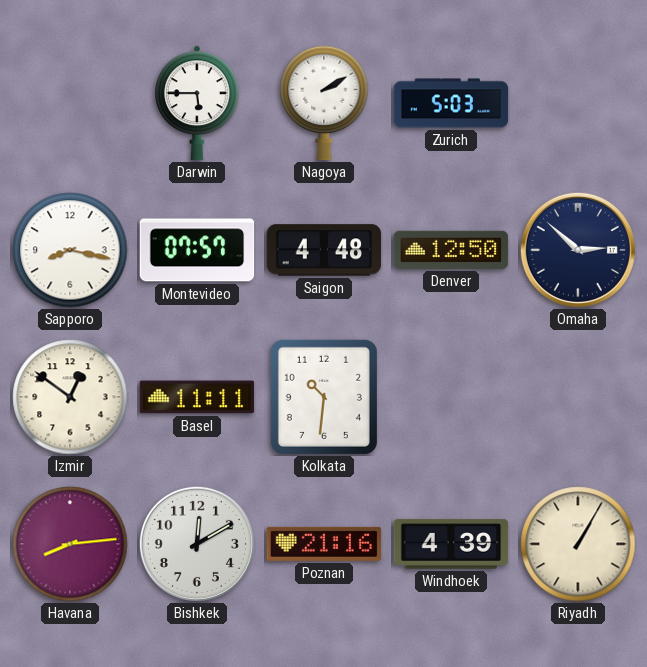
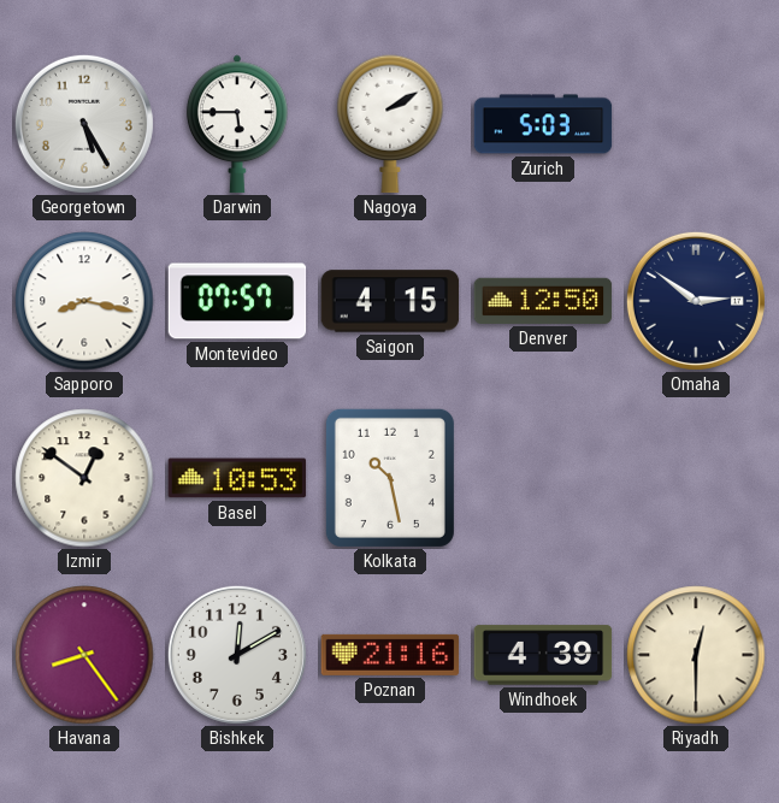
Georgetown: none -> 5:25
Saigon: 4:48 -> 4:15
Omaha: 2:52 -> 2:51
Basel: 11:11 -> 10:53
Kolkata: 10:31 -> 10:28
Havana: 8:14 -> 8:24
Riyadh: 1:05 -> 12:30
